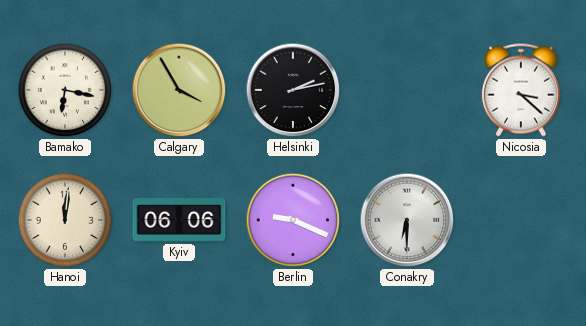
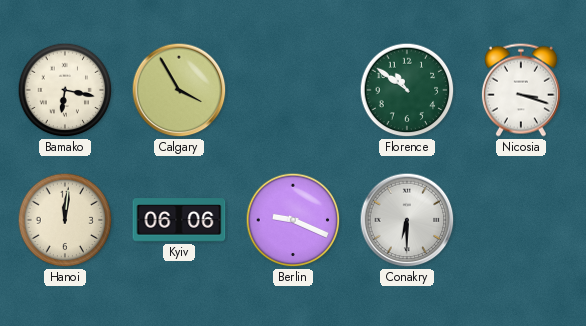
Helsinki: 2:13 -> none
Florence: none -> 10:51
Nicosia: 3:22 -> 3:18
